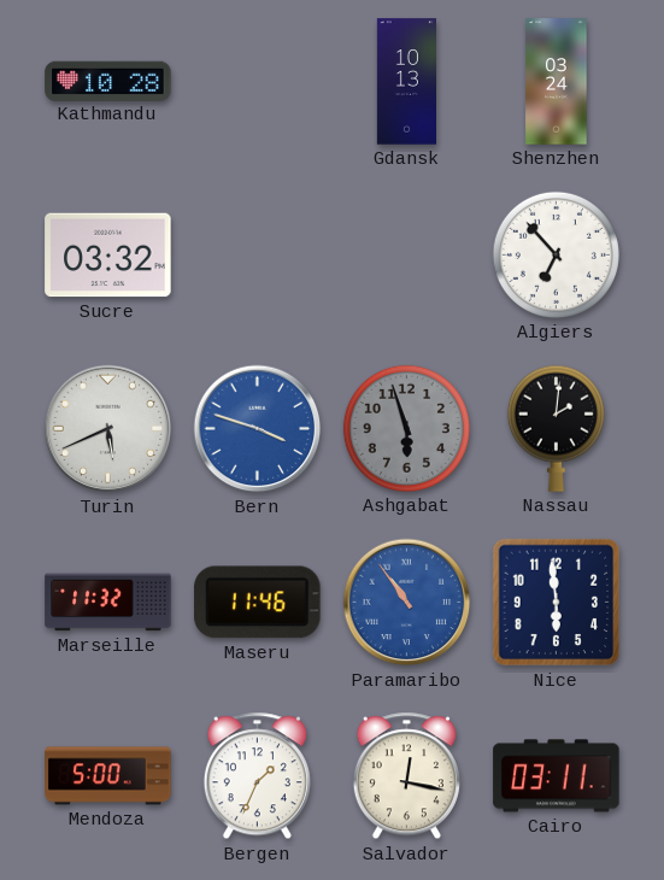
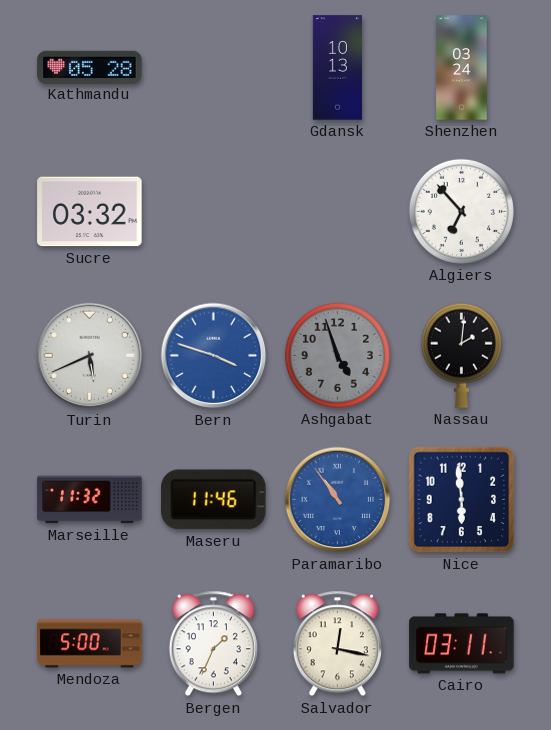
Kathmandu: 10:28 -> 05:28
Ashgabat: 5:57 -> 4:57
